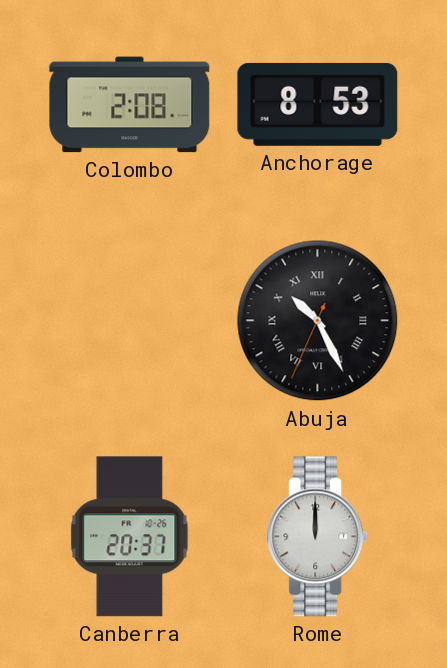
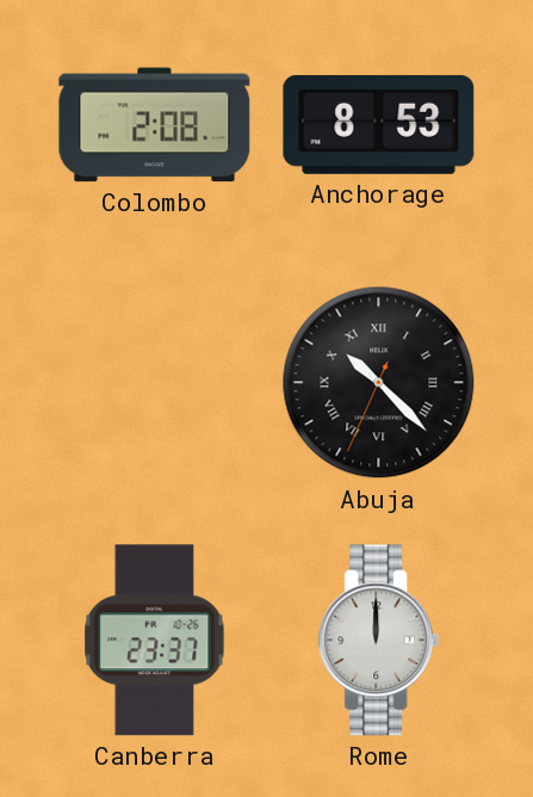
Abuja: 10:25 -> 10:22
Canberra: 20:37 -> 23:37
